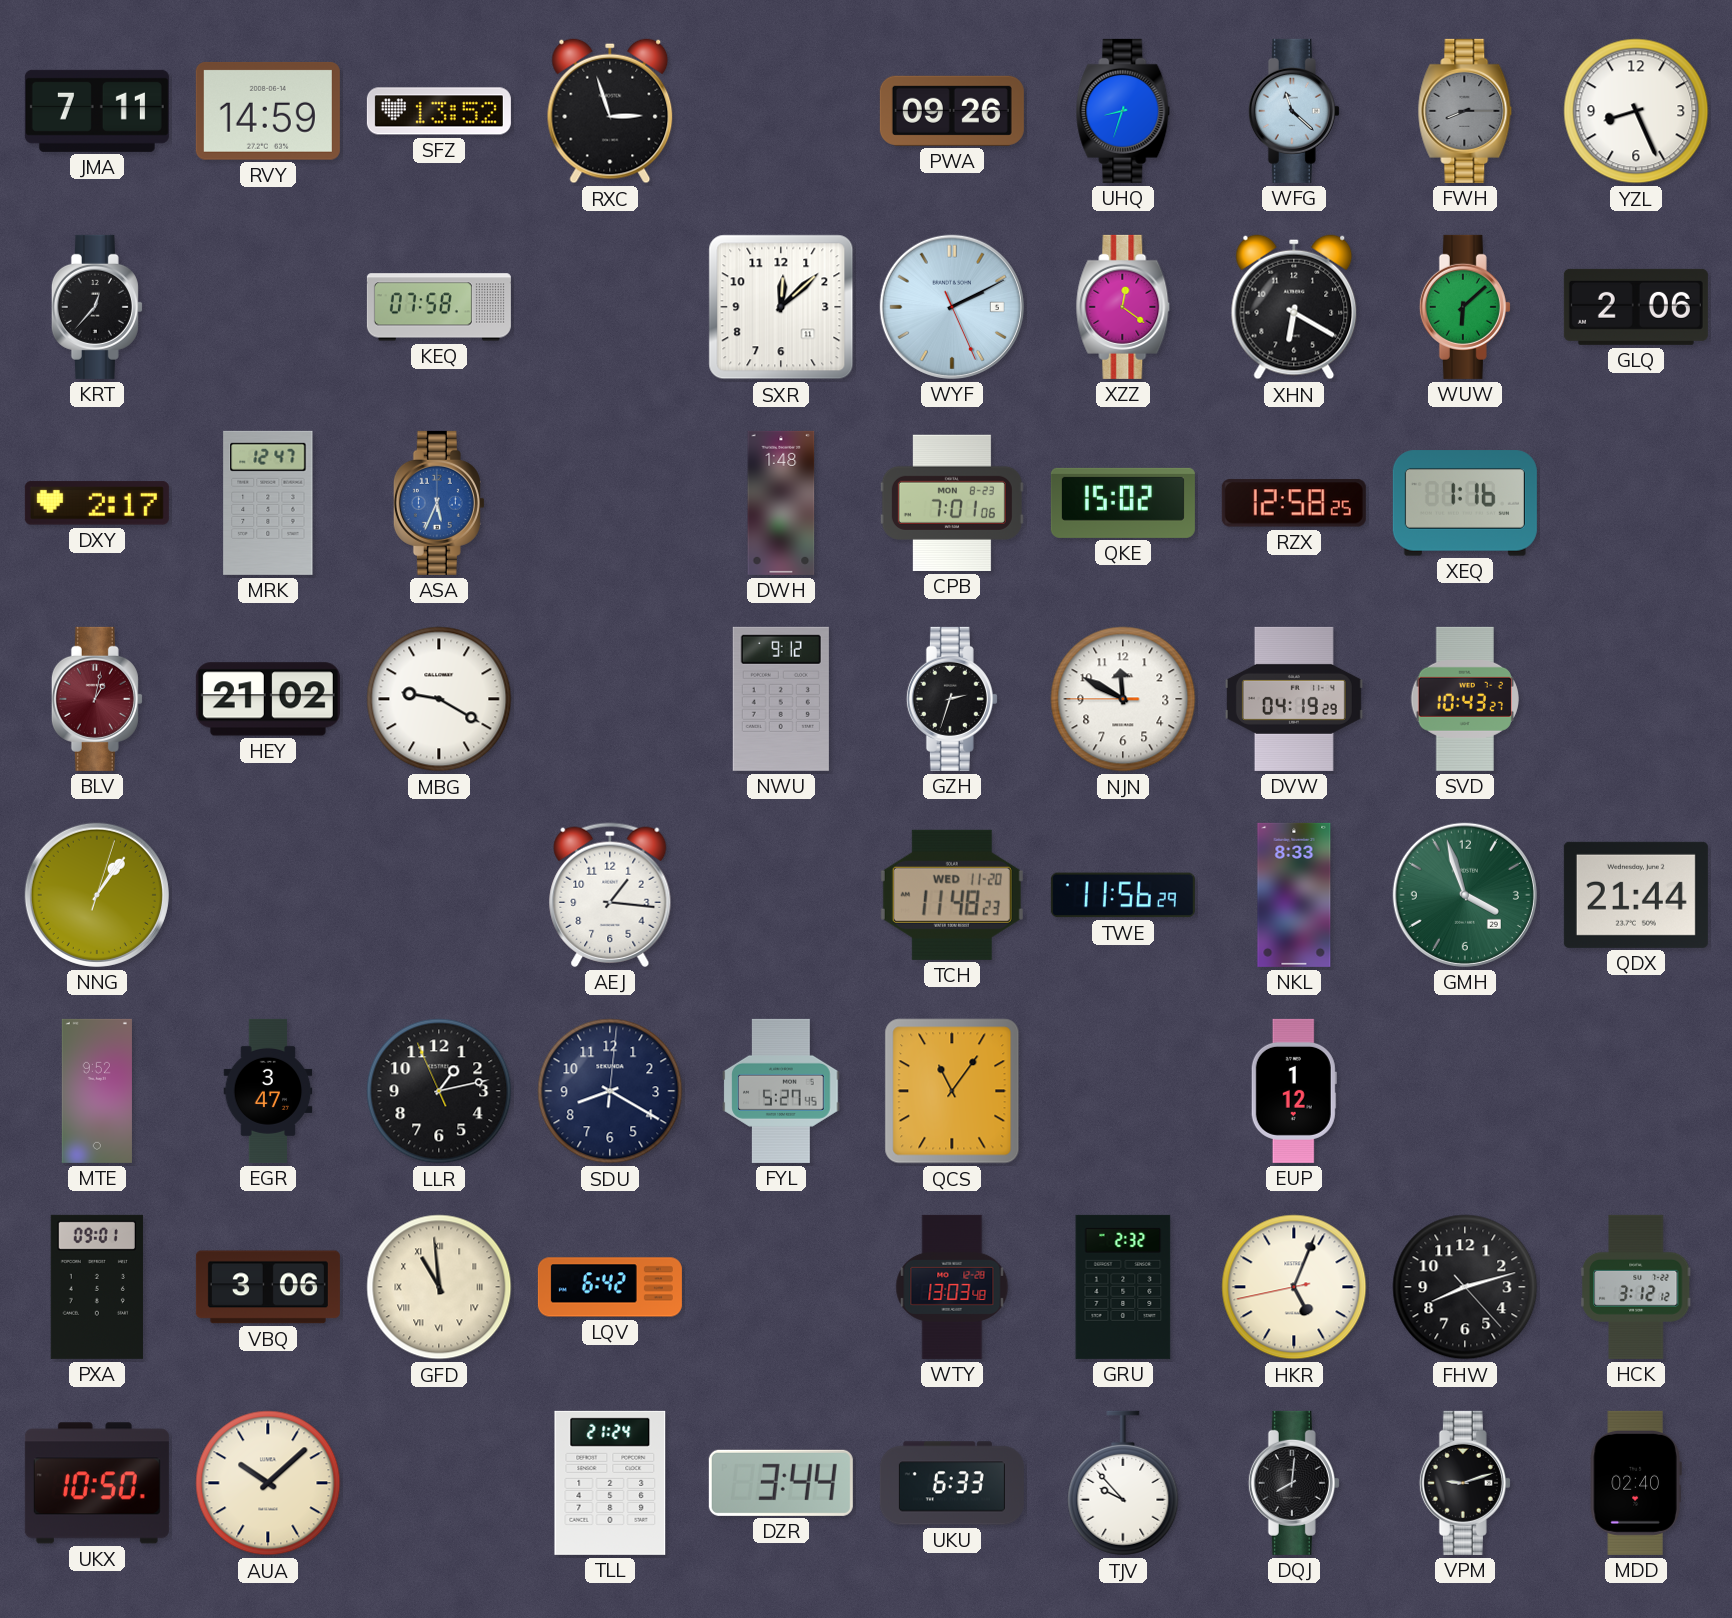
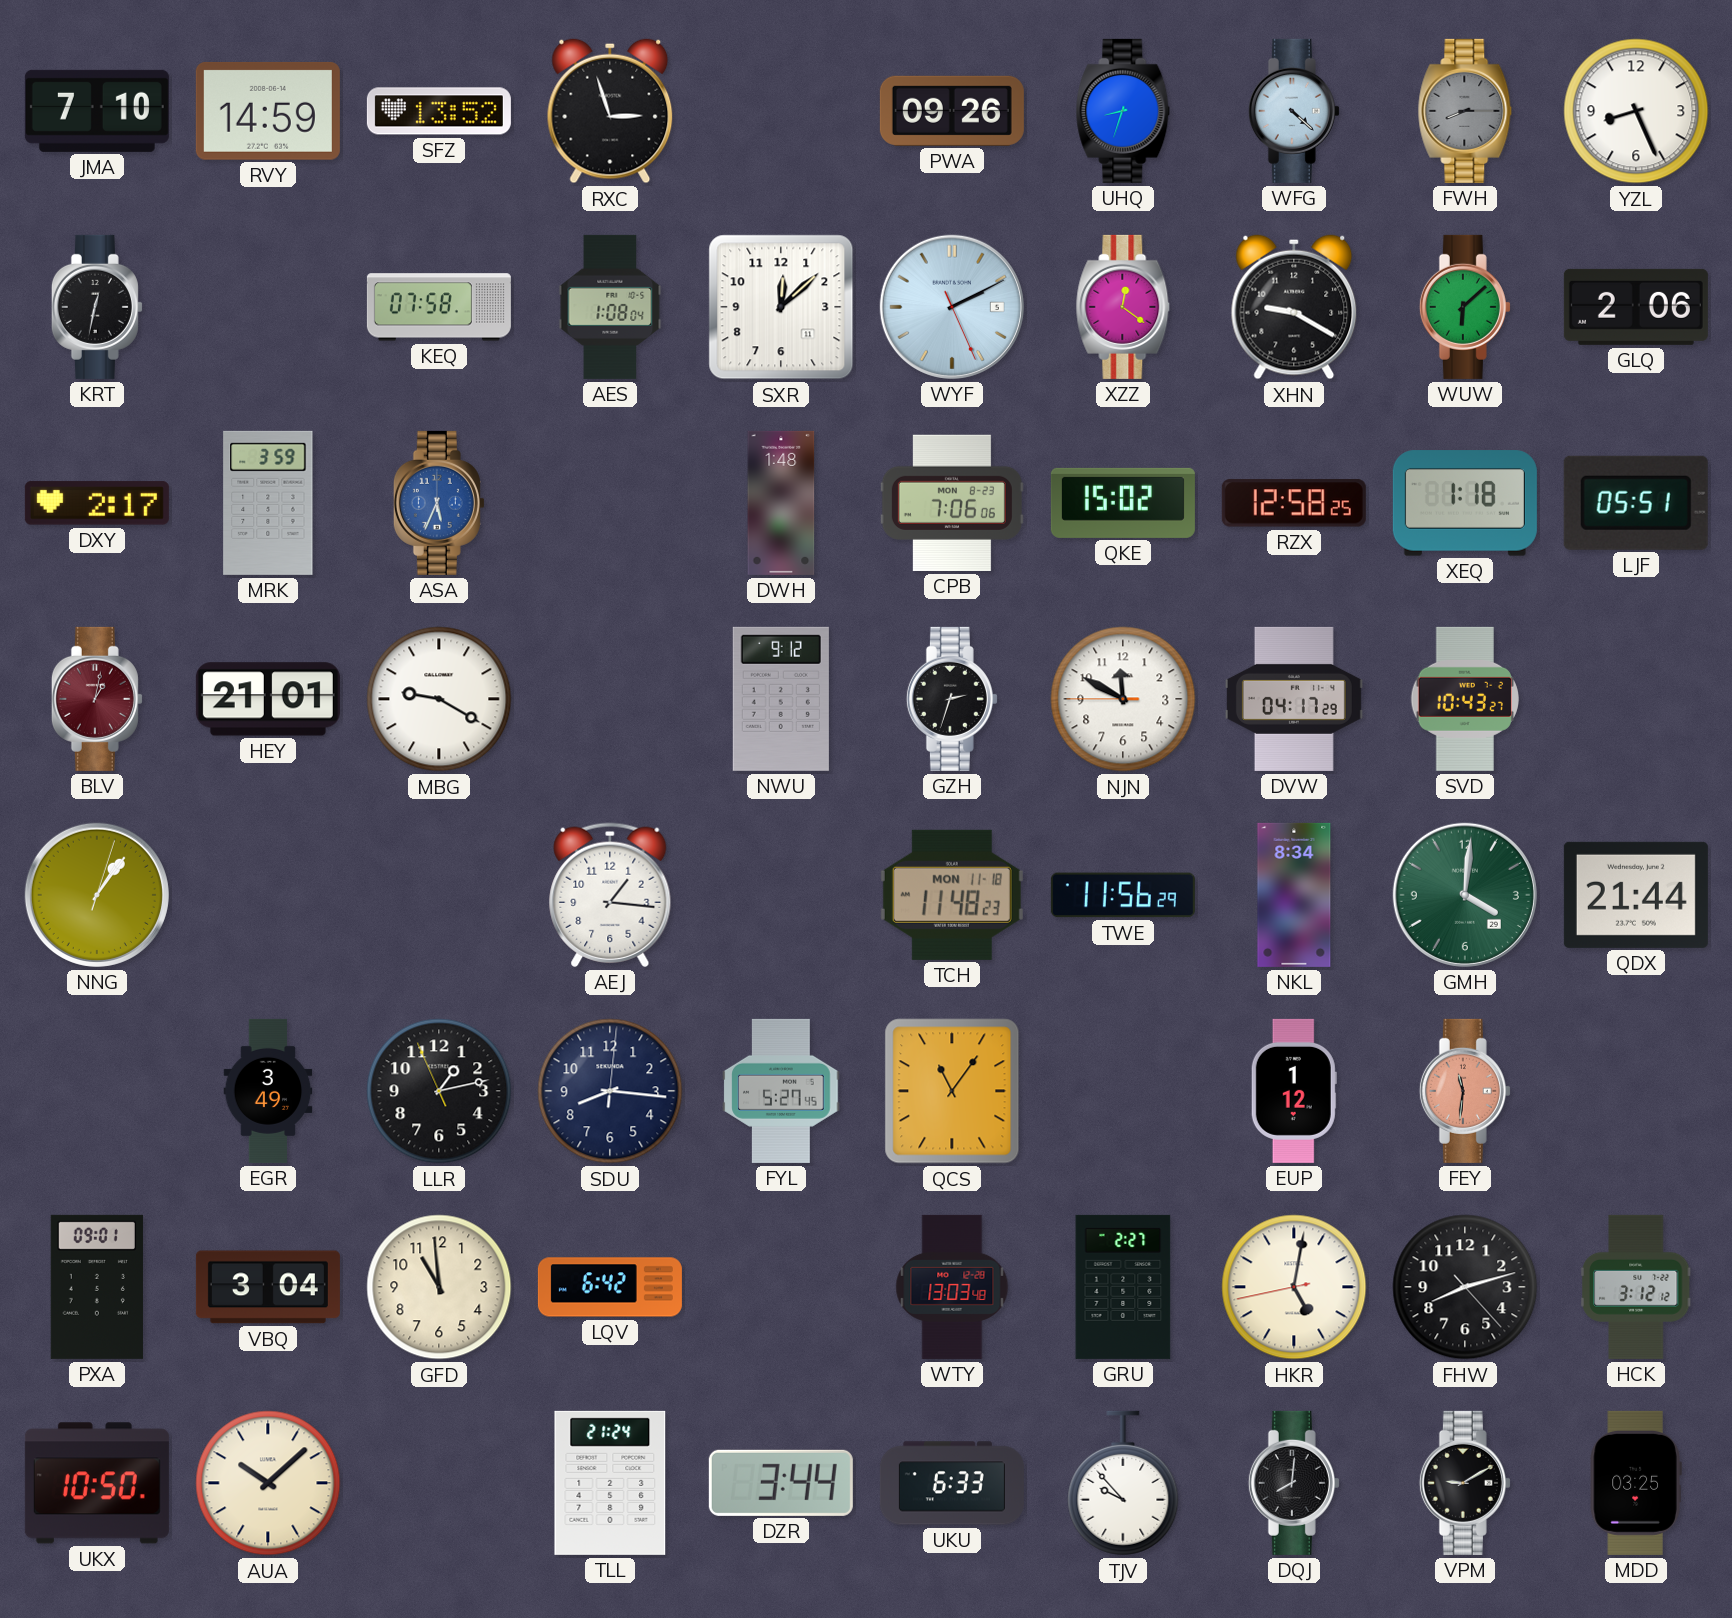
JMA: 7:11 -> 7:10
WFG: 11:22 -> 4:22
KRT: 12:37 -> 12:32
AES: none -> 1:08
XHN: 6:20 -> 9:20
MRK: 12:47 -> 3:59
CPB: 7:01 -> 7:06
XEQ: 1:16 -> 1:18
LJF: none -> 05:51
HEY: 21:02 -> 21:01
DVW: 04:19 -> 04:17
TCH date: WED 11-20 -> MON 11-18
NKL: 8:33 -> 8:34
GMH: 3:57 -> 4:01
MTE: 9:52 -> none
EGR: 3:47 -> 3:49
SDU: 8:20 -> 8:16
FEY: none -> 11:31
VBQ: 3:06 -> 3:04
GFD numerals: Roman -> Arabic
GRU: 2:32 -> 2:27
HKR: 5:03 -> 5:01
VPM: 9:12 -> 9:10
MDD: 02:40 -> 03:25
